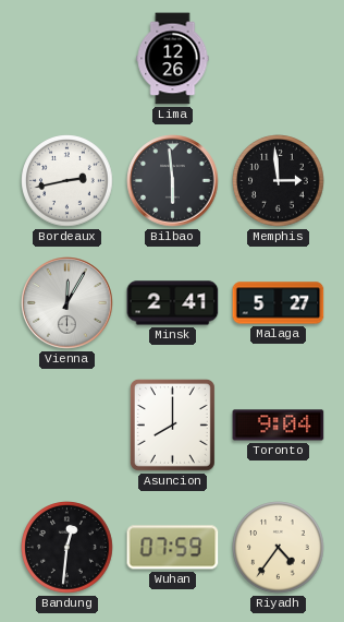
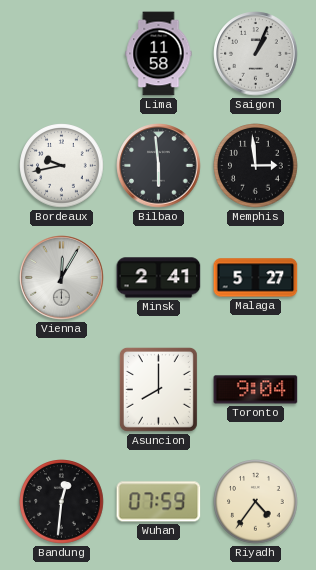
Lima: 12:26 -> 11:58
Saigon: none -> 1:04
Bordeaux: 2:43 -> 9:43
